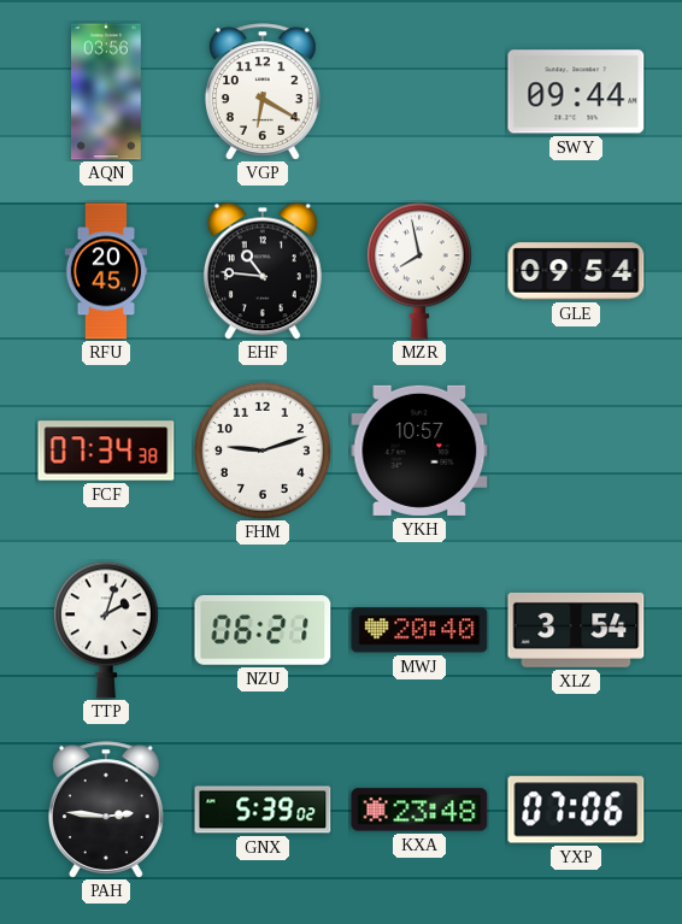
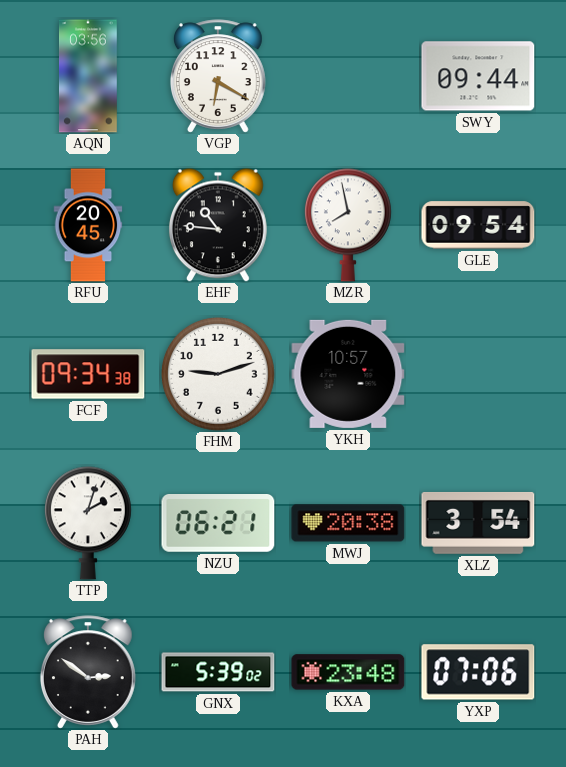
FCF: 07:34 -> 09:34
MWJ: 20:40 -> 20:38
PAH: 2:46 -> 2:51
